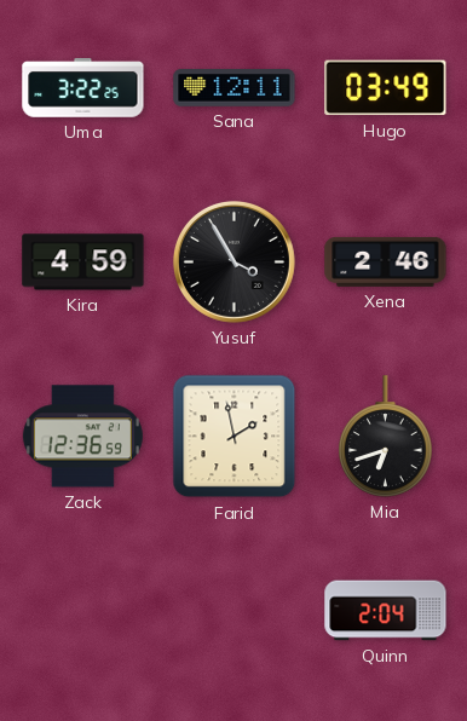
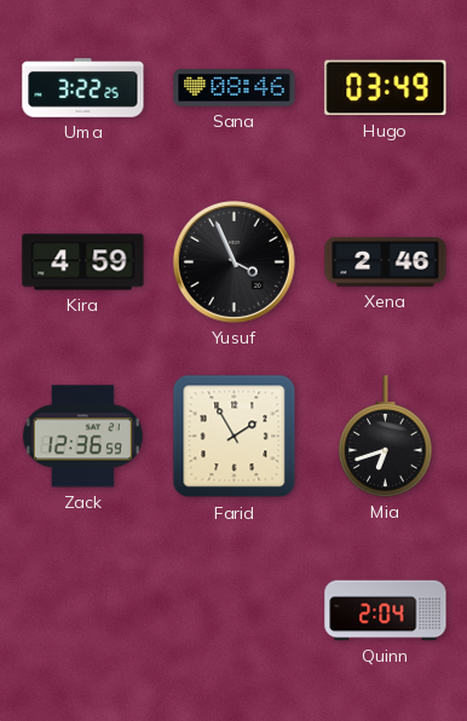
Sana: 12:11 -> 08:46
Yusuf: 3:55 -> 3:56
Farid: 1:58 -> 1:55
